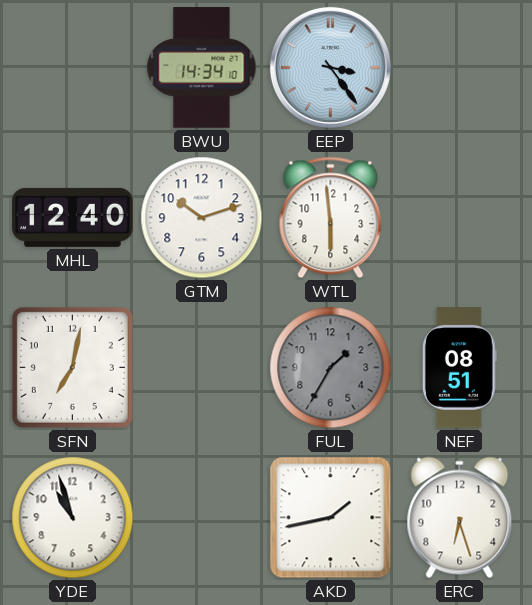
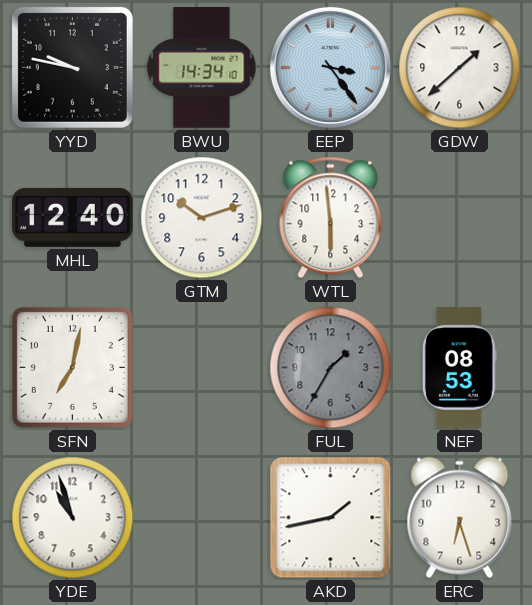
YYD: none -> 9:47
GDW: none -> 1:38
NEF: 08:51 -> 08:53
